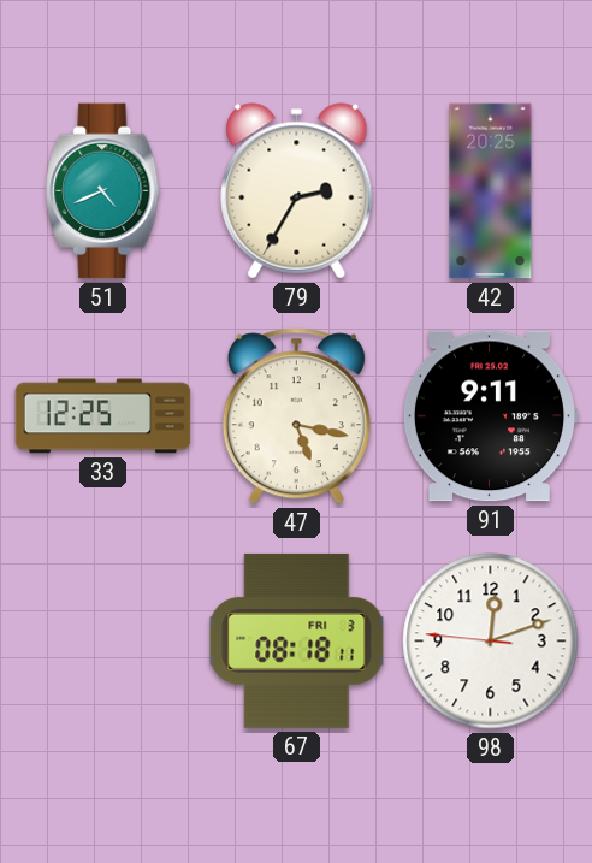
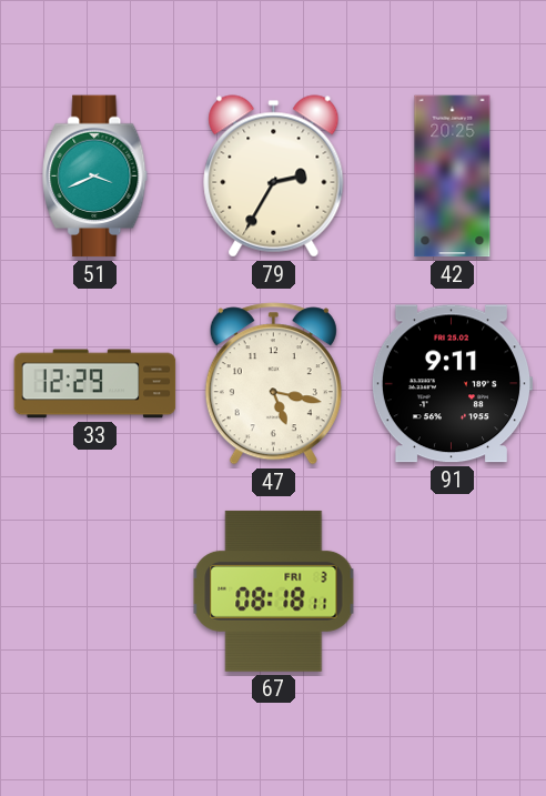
51: 4:41 -> 3:41
33: 12:25 -> 12:29
98: 12:11 -> none
